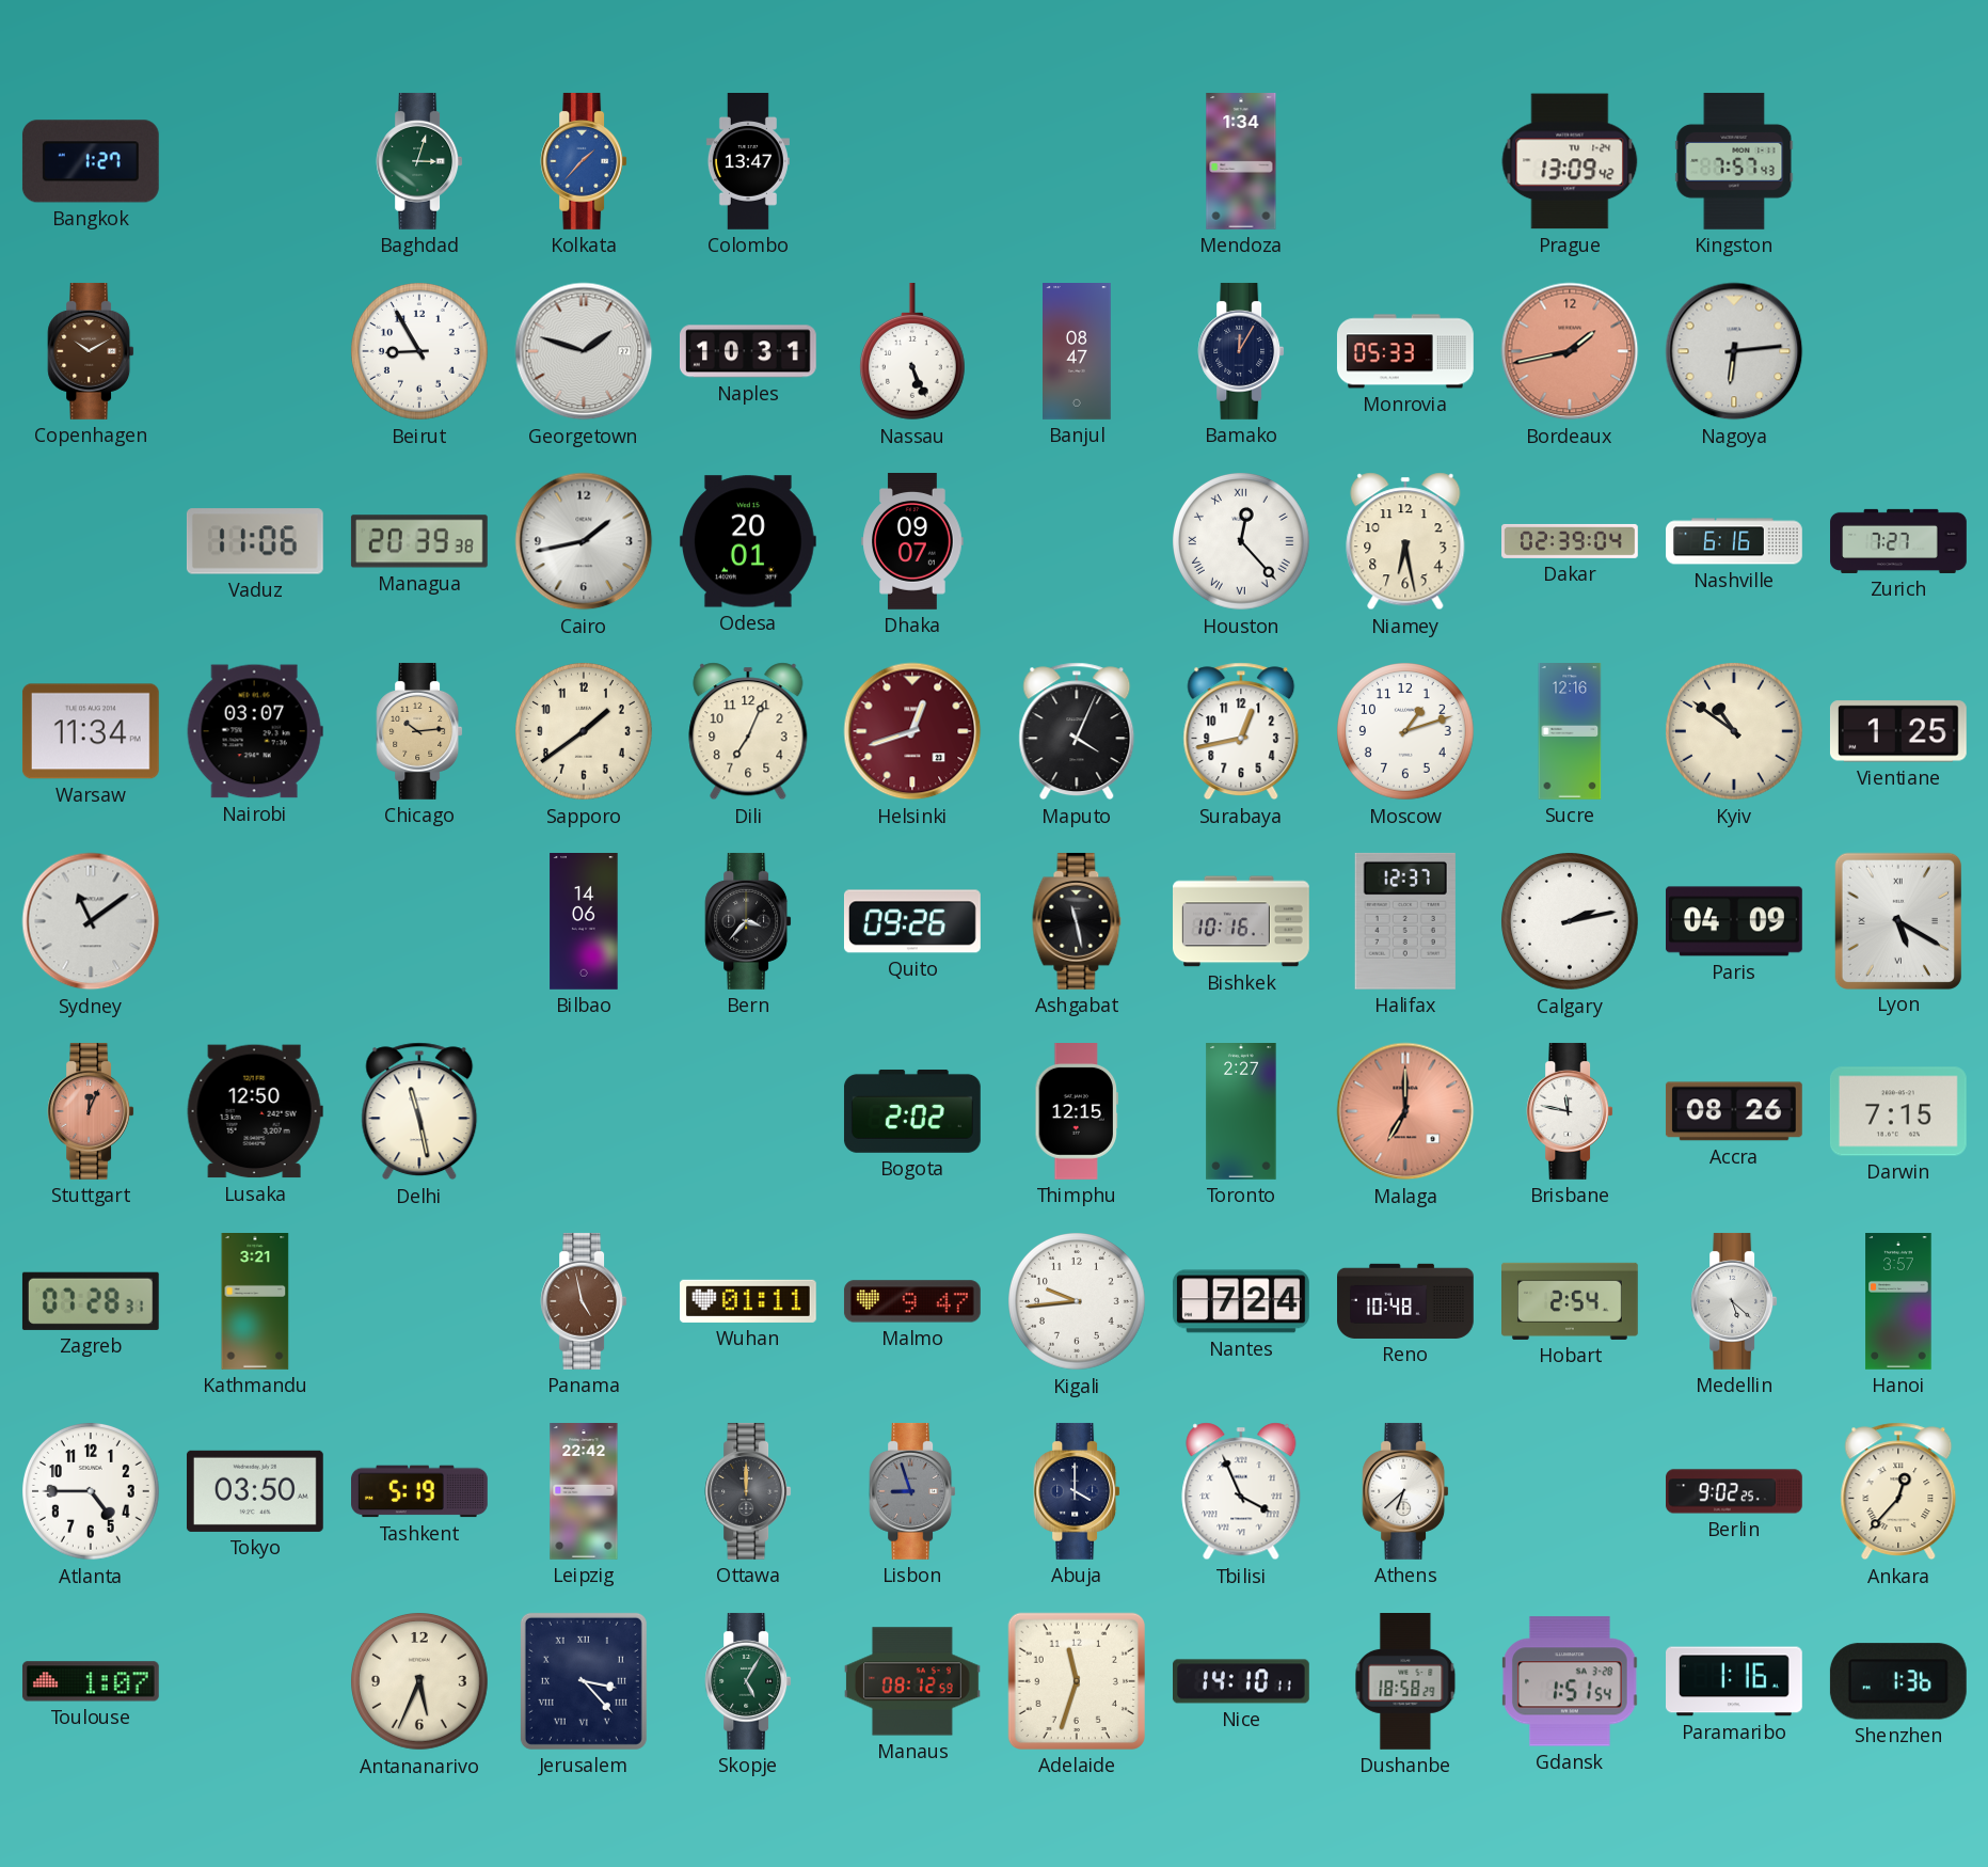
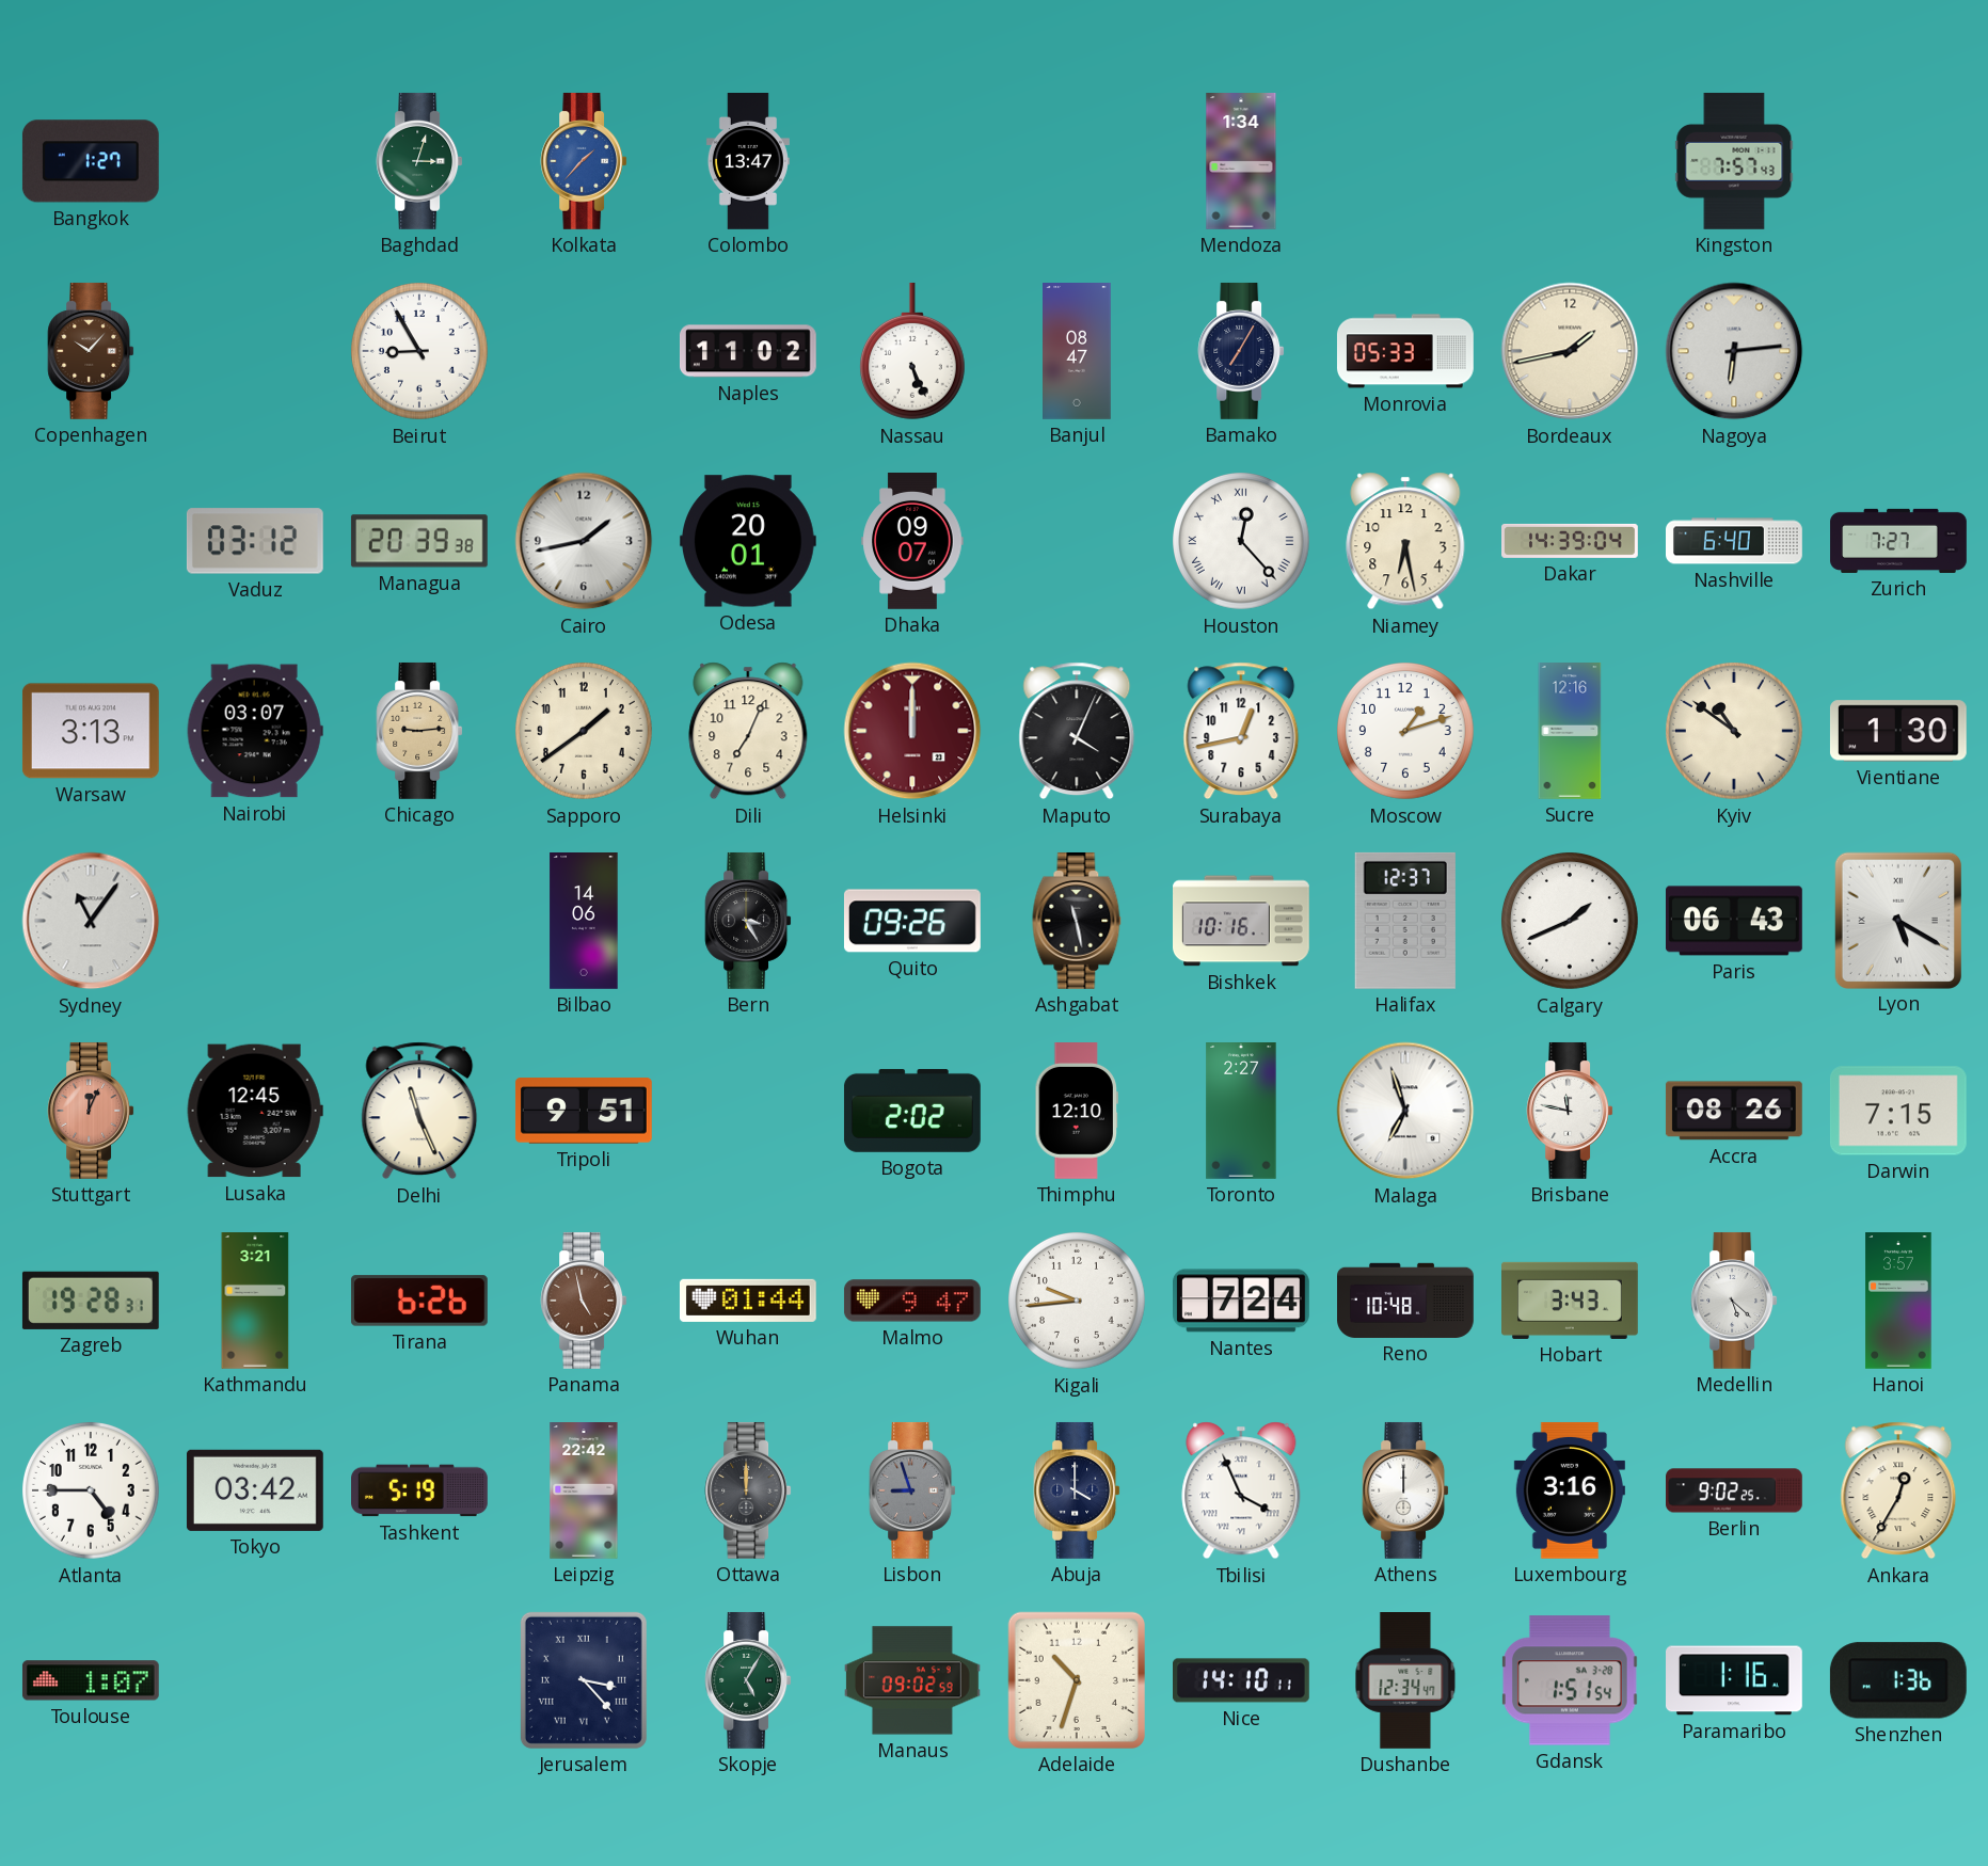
Prague: 13:09 -> none
Copenhagen: 10:10 -> 10:07
Georgetown: 1:48 -> none
Naples: 10:31 -> 11:02
Bamako: 12:05 -> 7:05
Bordeaux dial: salmon -> cream
Vaduz: 11:06 -> 03:12
Dakar: 02:39 -> 14:39
Nashville: 6:16 -> 6:40
Warsaw: 11:34 -> 3:13
Chicago: 10:14 -> 9:14
Helsinki: 12:42 -> 12:00
Vientiane: 1:25 -> 1:30
Sydney: 11:09 -> 11:06
Bern: 3:37 -> 3:25
Calgary: 2:13 -> 1:41
Paris: 04:09 -> 06:43
Lusaka: 12:50 -> 12:45
Delhi: 11:28 -> 11:26
Tripoli: none -> 9:51
Thimphu: 12:15 -> 12:10
Malaga: 7:00 -> 6:57
Malaga dial: salmon -> white
Zagreb: 07:28 -> 19:28
Tirana: none -> 6:26
Wuhan: 01:11 -> 01:44
Hobart: 2:54 -> 3:43
Tokyo: 03:50 -> 03:42
Athens: 6:38 -> 12:00
Luxembourg: none -> 3:16
Ankara: 12:37 -> 12:35
Antananarivo: 5:34 -> none
Manaus: 08:12 -> 09:02
Adelaide: 11:33 -> 10:33
Dushanbe: 18:58 -> 12:34
